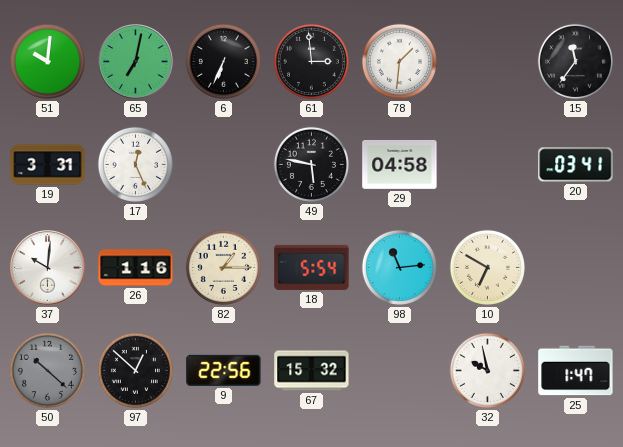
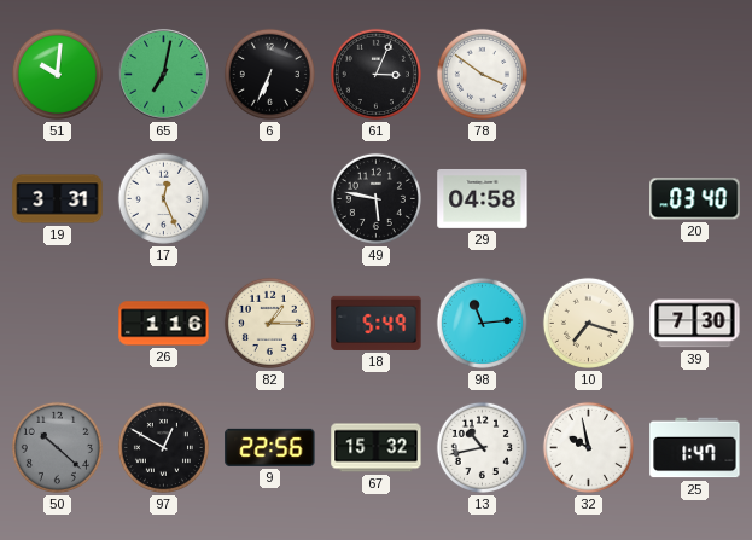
61: 2:59 -> 3:04
78: 1:31 -> 3:51
15: 11:36 -> none
20: 03:41 -> 03:40
37: 10:01 -> none
18: 5:54 -> 5:49
10: 6:50 -> 7:18
39: none -> 7:30
97: 12:52 -> 12:50
13: none -> 10:43
